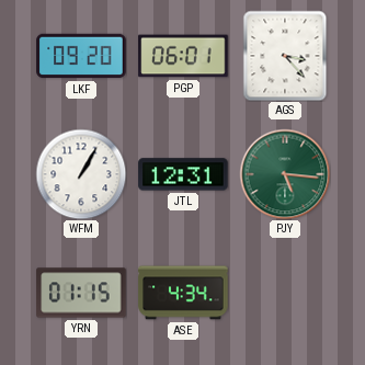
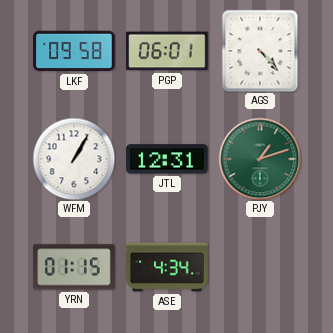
LKF: 09:20 -> 09:58
AGS: 3:23 -> 4:23
PJY: 5:16 -> 1:12
